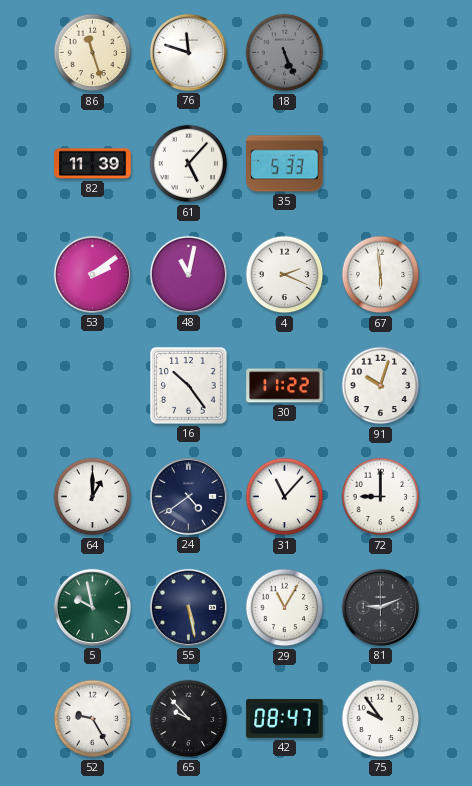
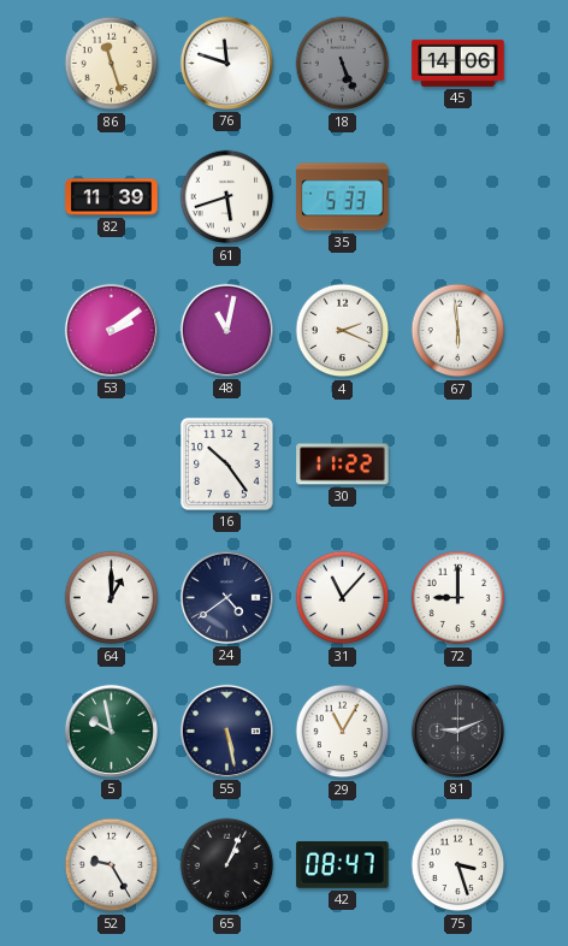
45: none -> 14:06
61: 5:07 -> 5:42
91: 10:03 -> none
65: 9:53 -> 1:04
75: 9:54 -> 3:27
